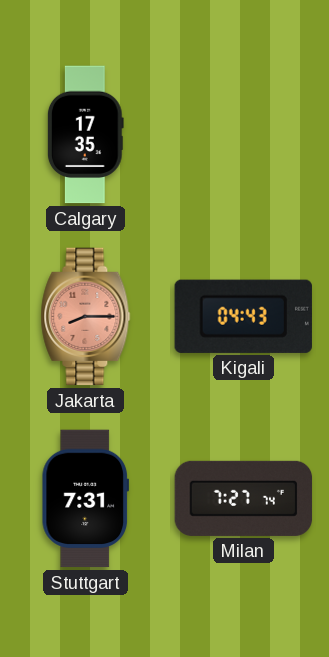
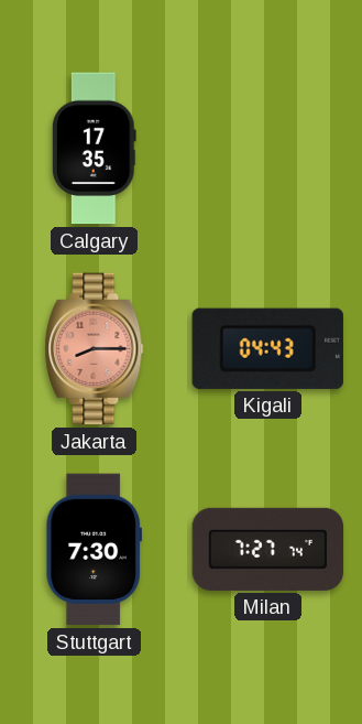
Stuttgart: 7:31 -> 7:30
